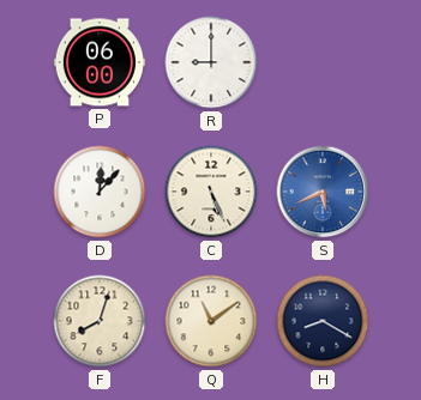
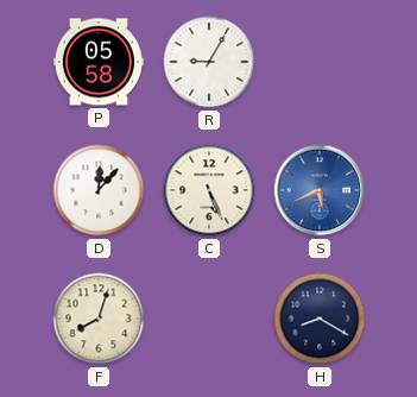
P: 06:00 -> 05:58
R: 9:00 -> 9:05
Q: 11:09 -> none
